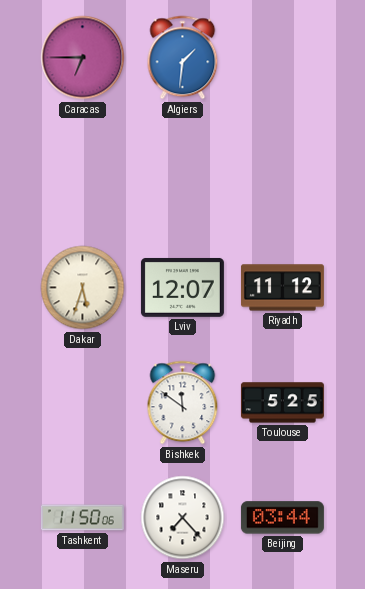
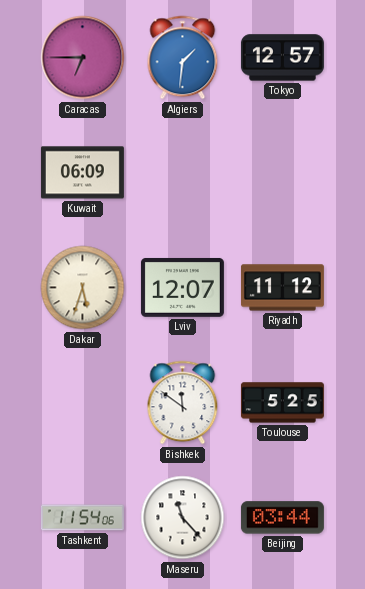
Tokyo: none -> 12:57
Kuwait: none -> 06:09
Tashkent: 11:50 -> 11:54
Maseru: 7:23 -> 11:23
